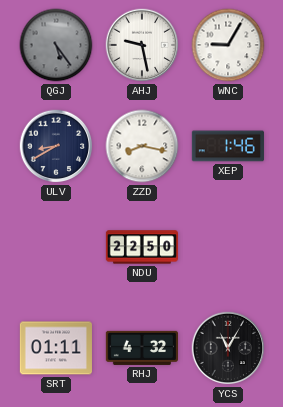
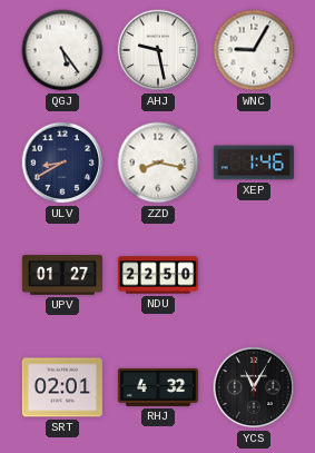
QGJ dial: grey -> white
UPV: none -> 01:27
SRT: 01:11 -> 02:01
